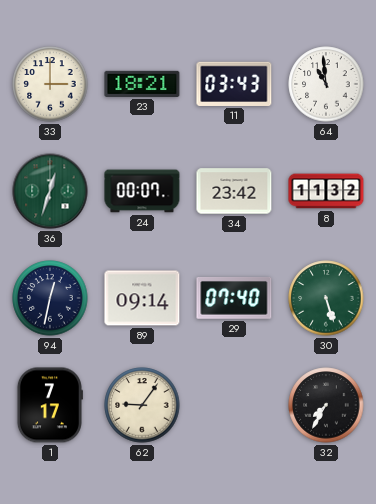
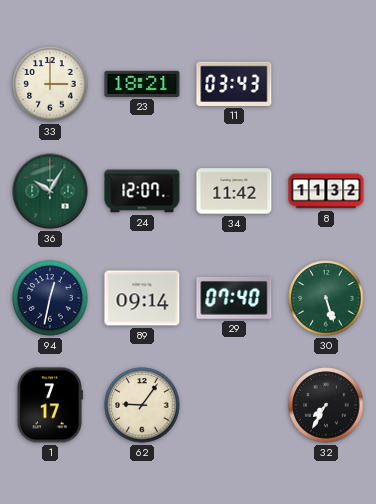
64: 10:59 -> none
36: 12:33 -> 10:05
24: 00:07 -> 12:07
34: 23:42 -> 11:42
